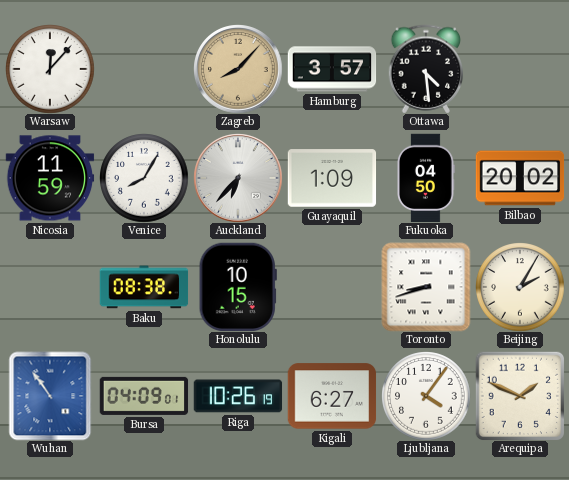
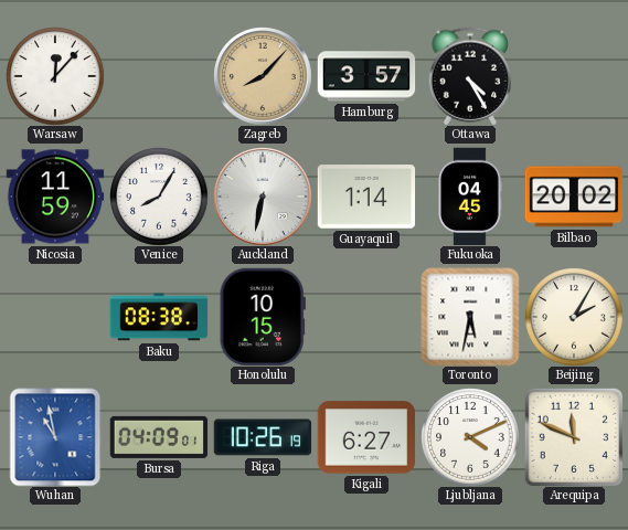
Ottawa: 4:29 -> 4:25
Auckland: 6:37 -> 6:32
Guayaquil: 1:09 -> 1:14
Fukuoka: 04:50 -> 04:45
Toronto: 8:42 -> 5:32
Wuhan: 10:54 -> 10:58
Ljubljana: 4:06 -> 4:11
Arequipa: 1:49 -> 11:49
